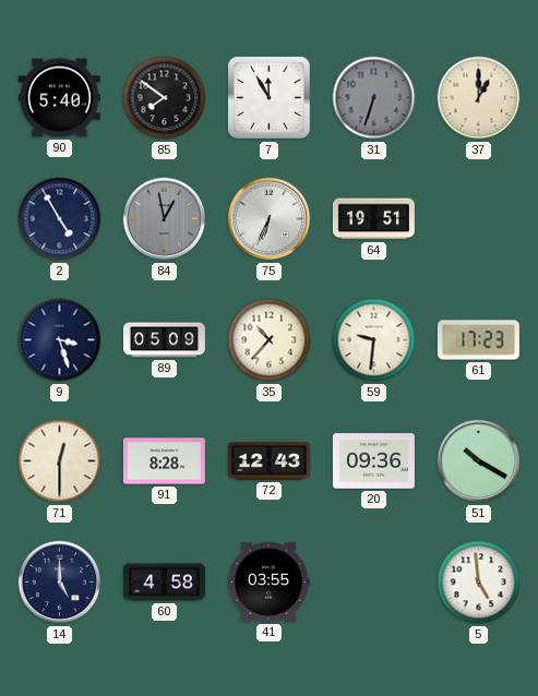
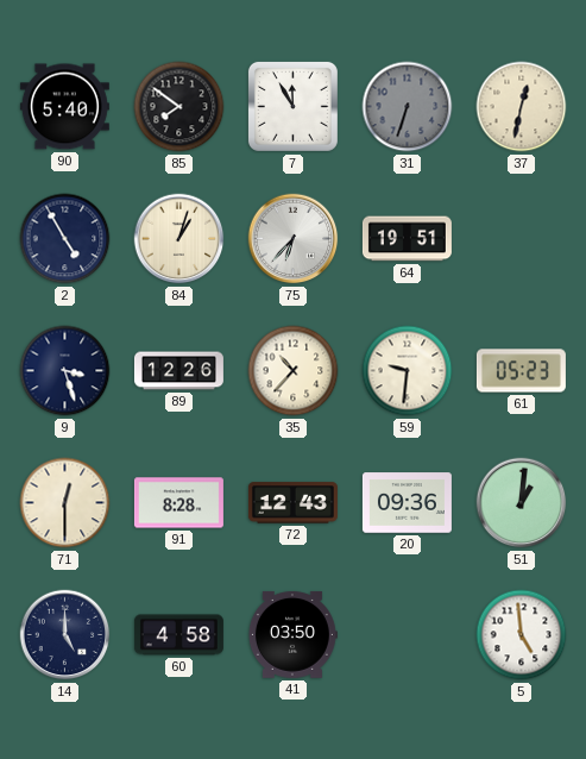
37: 1:00 -> 12:32
84: 12:58 -> 1:03
84 dial: grey -> cream
75: 6:34 -> 6:37
89: 05:09 -> 12:26
61: 17:23 -> 05:23
51: 10:20 -> 1:01
41: 03:55 -> 03:50
